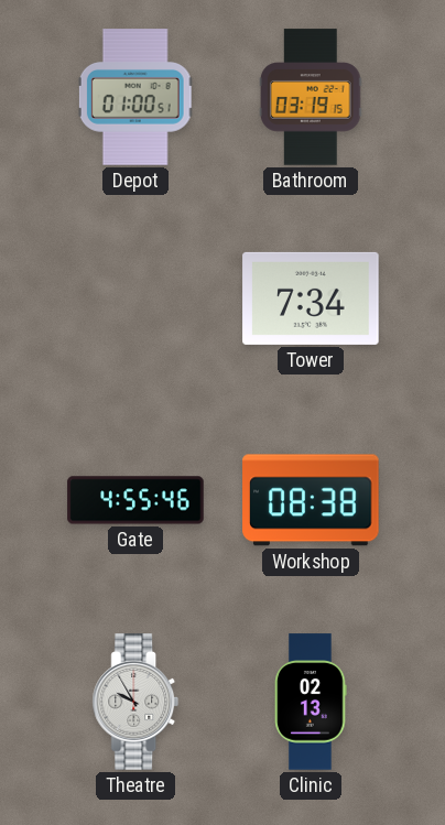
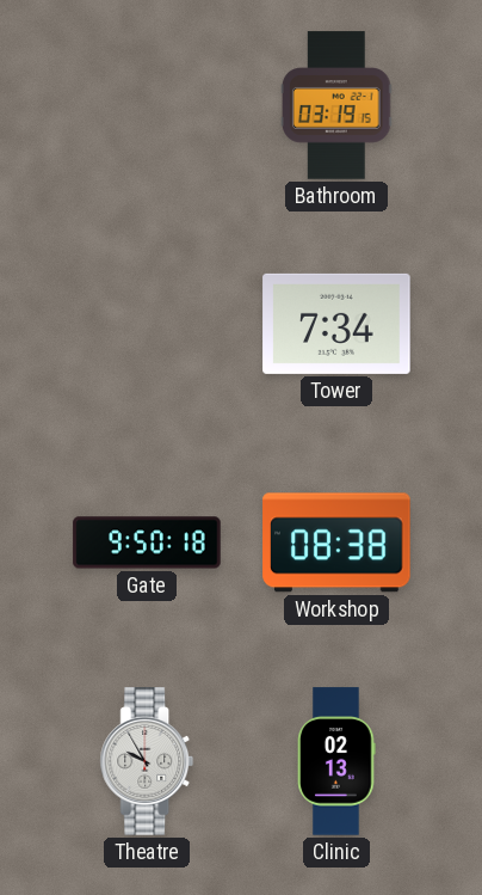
Depot: 01:00 -> none
Gate: 4:55 -> 9:50
